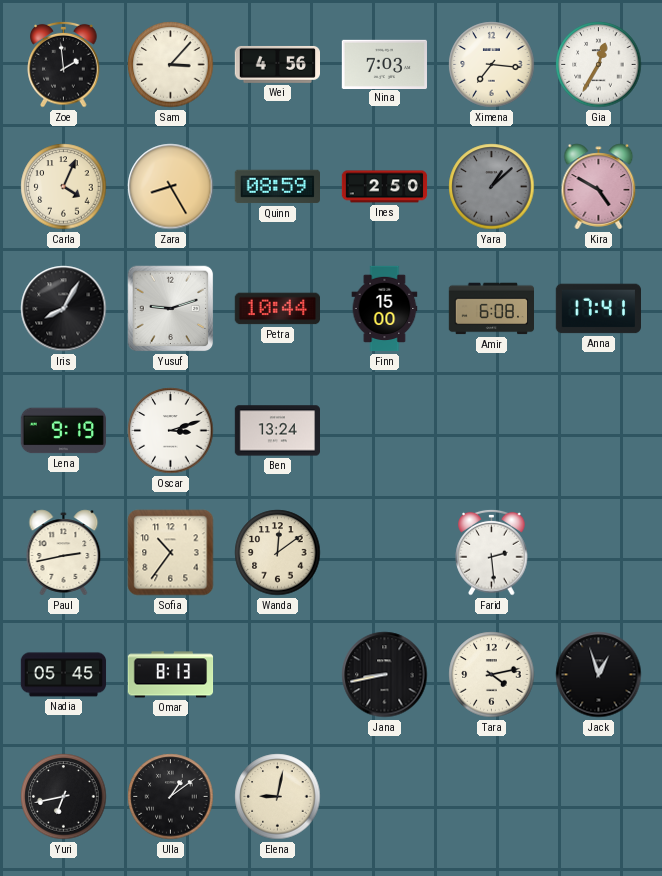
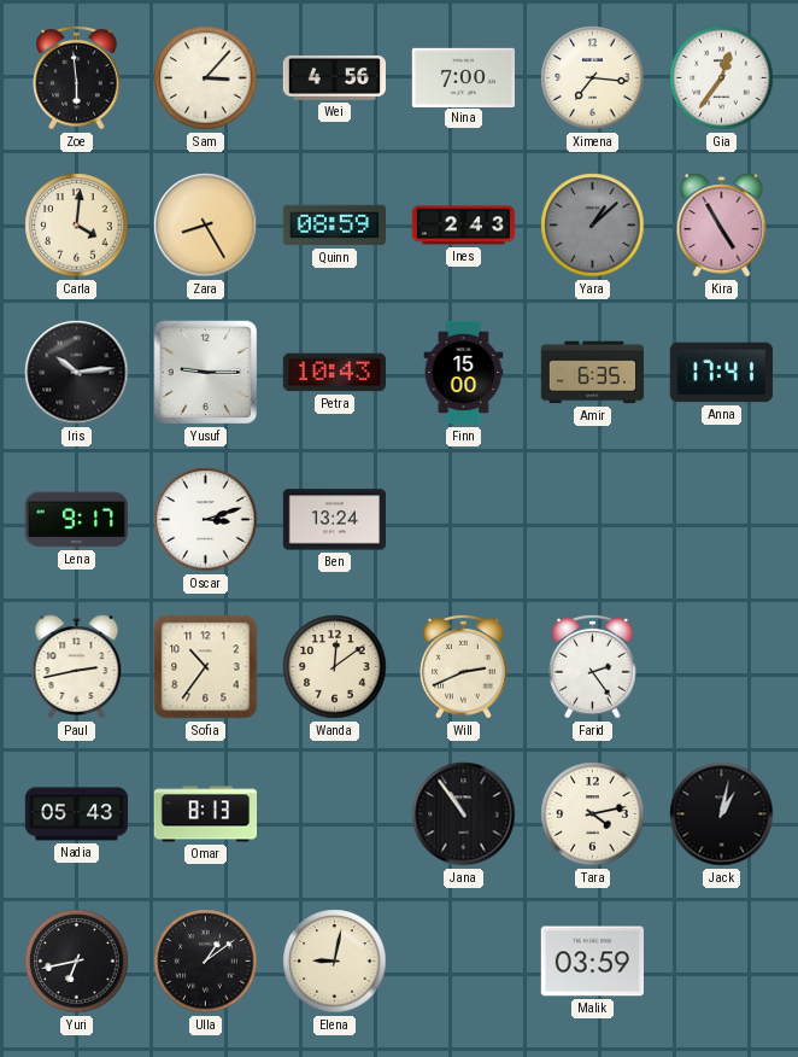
Zoe: 1:59 -> 5:59
Nina: 7:03 -> 7:00
Gia: 12:35 -> 12:36
Carla: 4:04 -> 4:01
Ines: 2:50 -> 2:43
Kira: 4:50 -> 4:55
Iris: 8:05 -> 10:14
Yusuf: 9:12 -> 9:15
Petra: 10:44 -> 10:43
Amir: 6:08 -> 6:35
Lena: 9:19 -> 9:17
Will: none -> 2:41
Farid: 2:29 -> 2:24
Nadia: 05:45 -> 05:43
Jana: 8:43 -> 10:54
Jack: 12:57 -> 1:02
Malik: none -> 03:59
